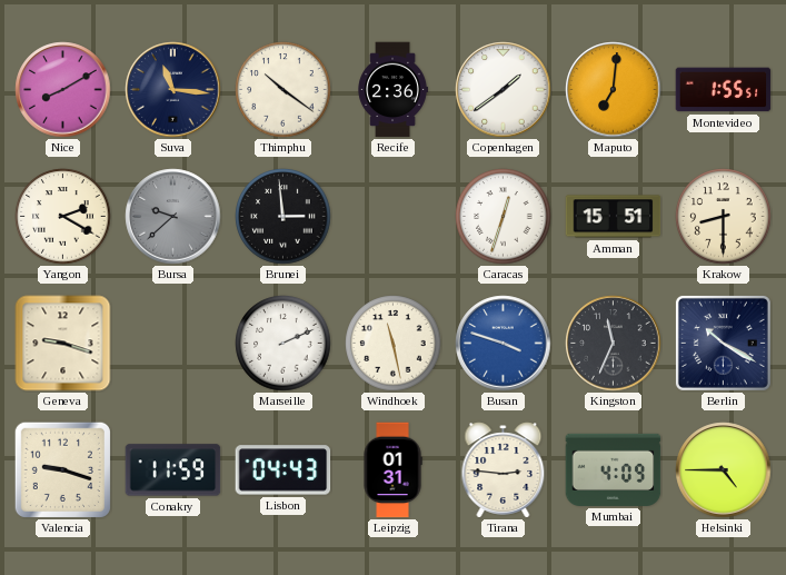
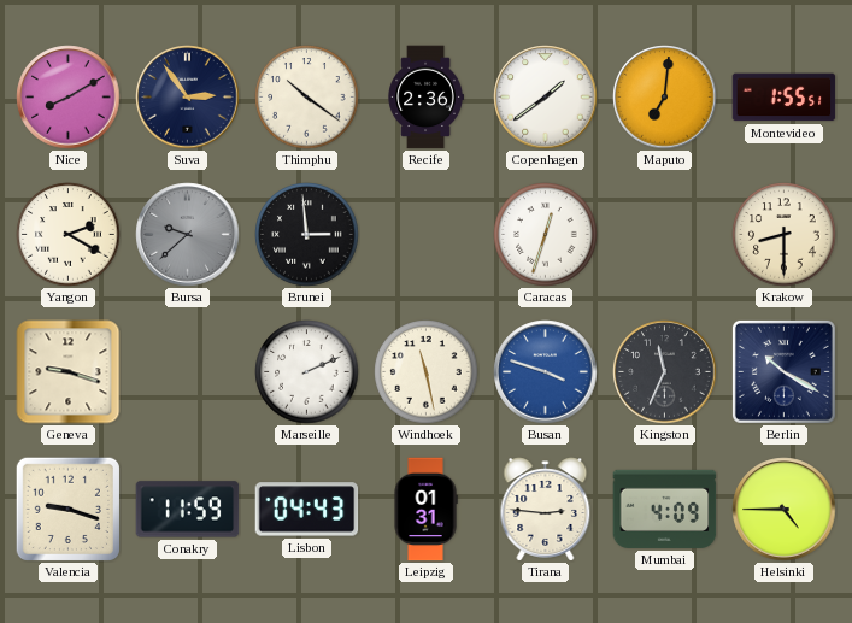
Suva: 11:16 -> 2:54
Amman: 15:51 -> none
